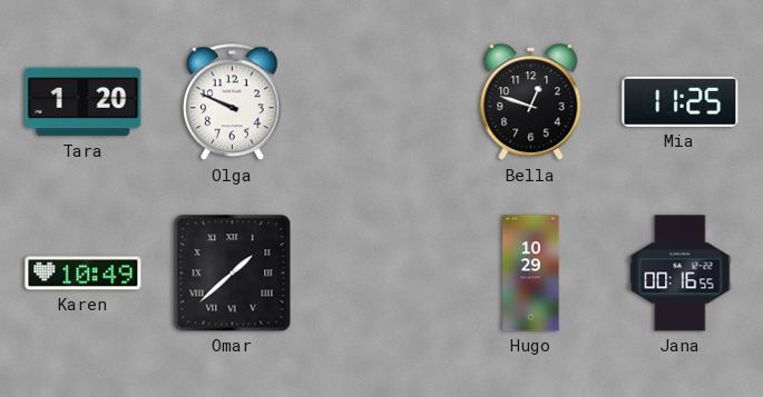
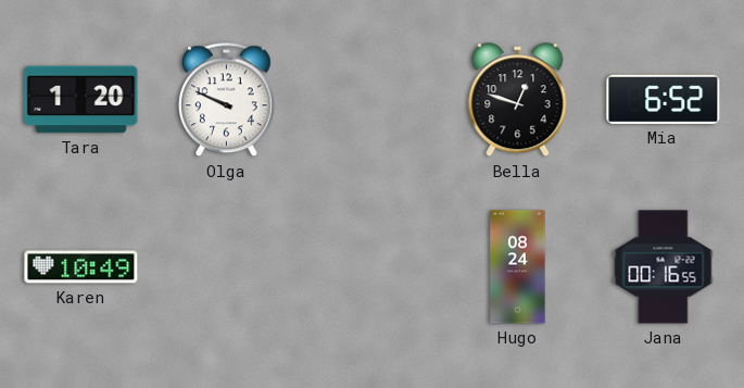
Mia: 11:25 -> 6:52
Omar: 1:38 -> none
Hugo: 10:29 -> 08:24
